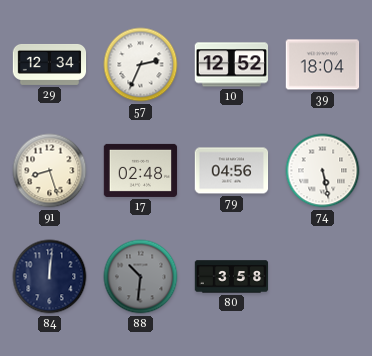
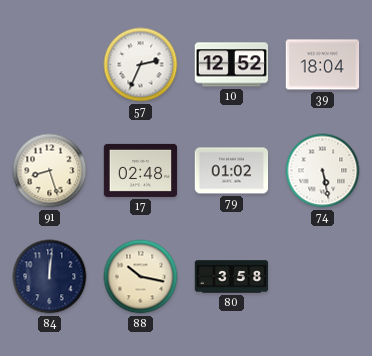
29: 12:34 -> none
79: 04:56 -> 01:02
88: 10:31 -> 10:17
88 dial: grey -> cream
